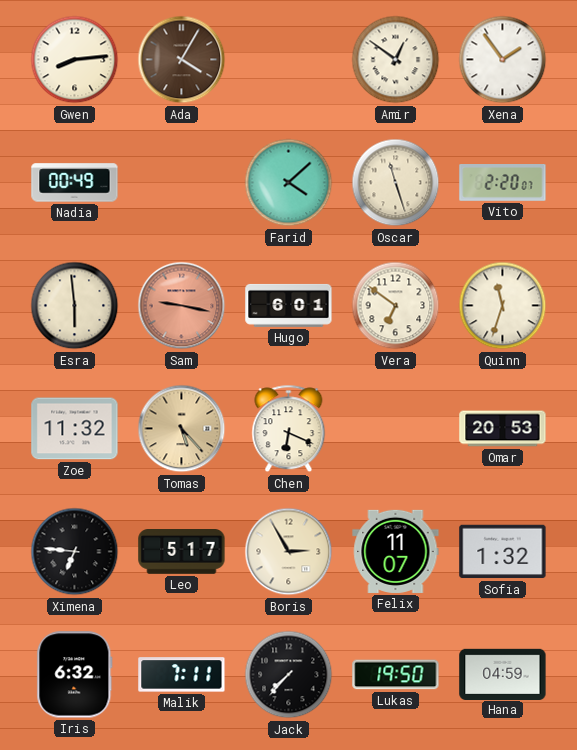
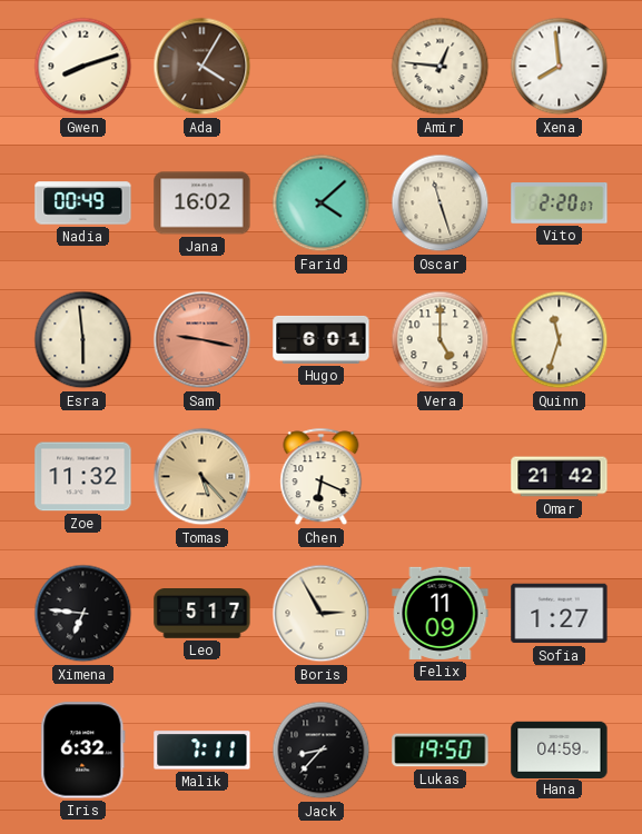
Gwen: 8:14 -> 8:12
Amir: 12:51 -> 12:46
Xena: 1:54 -> 7:59
Jana: none -> 16:02
Vera: 6:51 -> 5:00
Omar: 20:53 -> 21:42
Felix: 11:07 -> 11:09
Sofia: 1:32 -> 1:27
Jack: 7:37 -> 8:37
